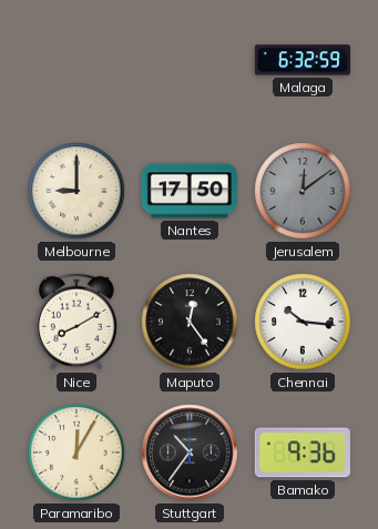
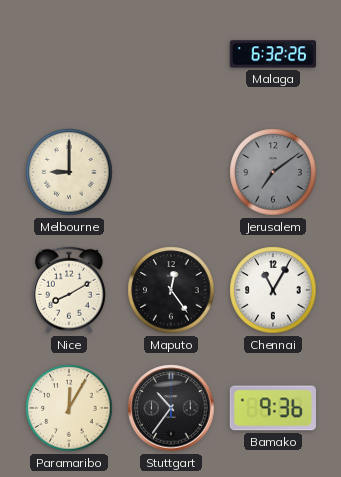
Malaga: 6:32:59 -> 6:32:26
Nantes: 17:50 -> none
Jerusalem: 12:09 -> 7:09
Chennai: 10:16 -> 11:05
